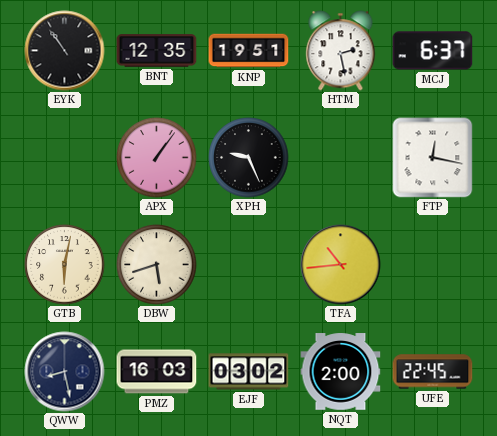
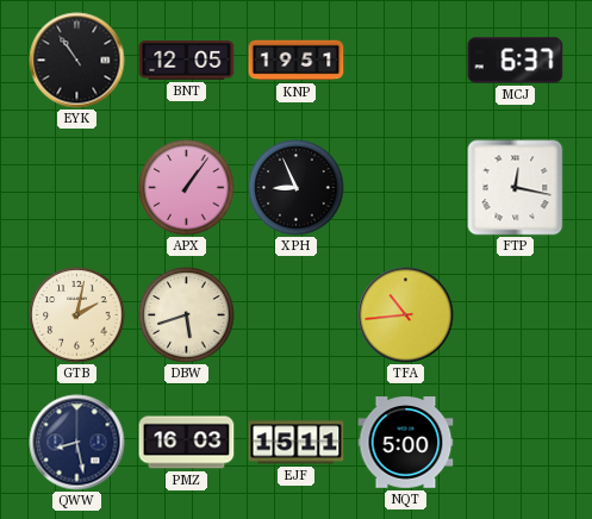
BNT: 12:35 -> 12:05
HTM: 2:28 -> none
XPH: 9:26 -> 8:56
GTB: 6:02 -> 2:02
EJF: 03:02 -> 15:11
NQT: 2:00 -> 5:00
UFE: 22:45 -> none
